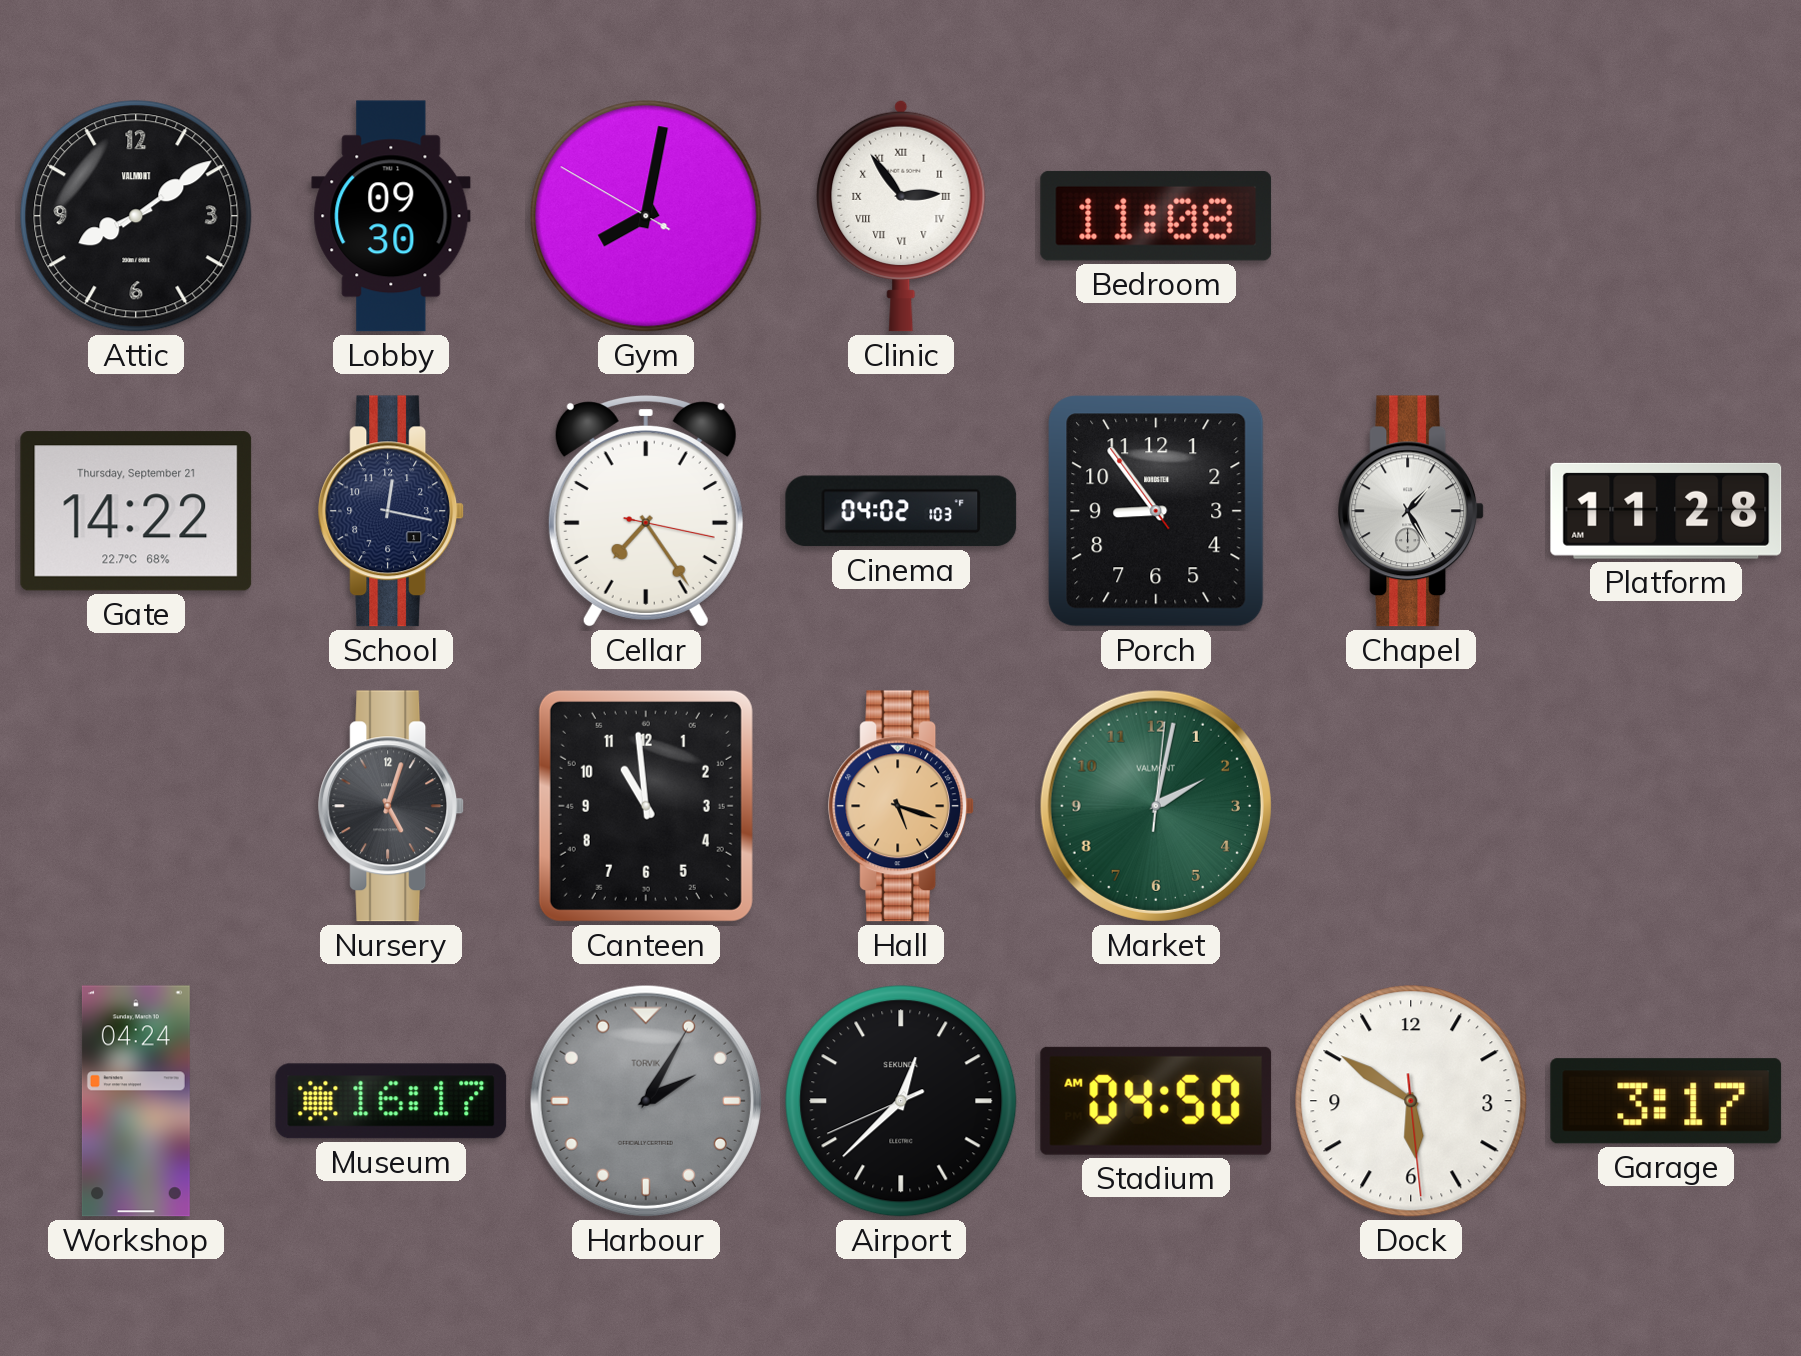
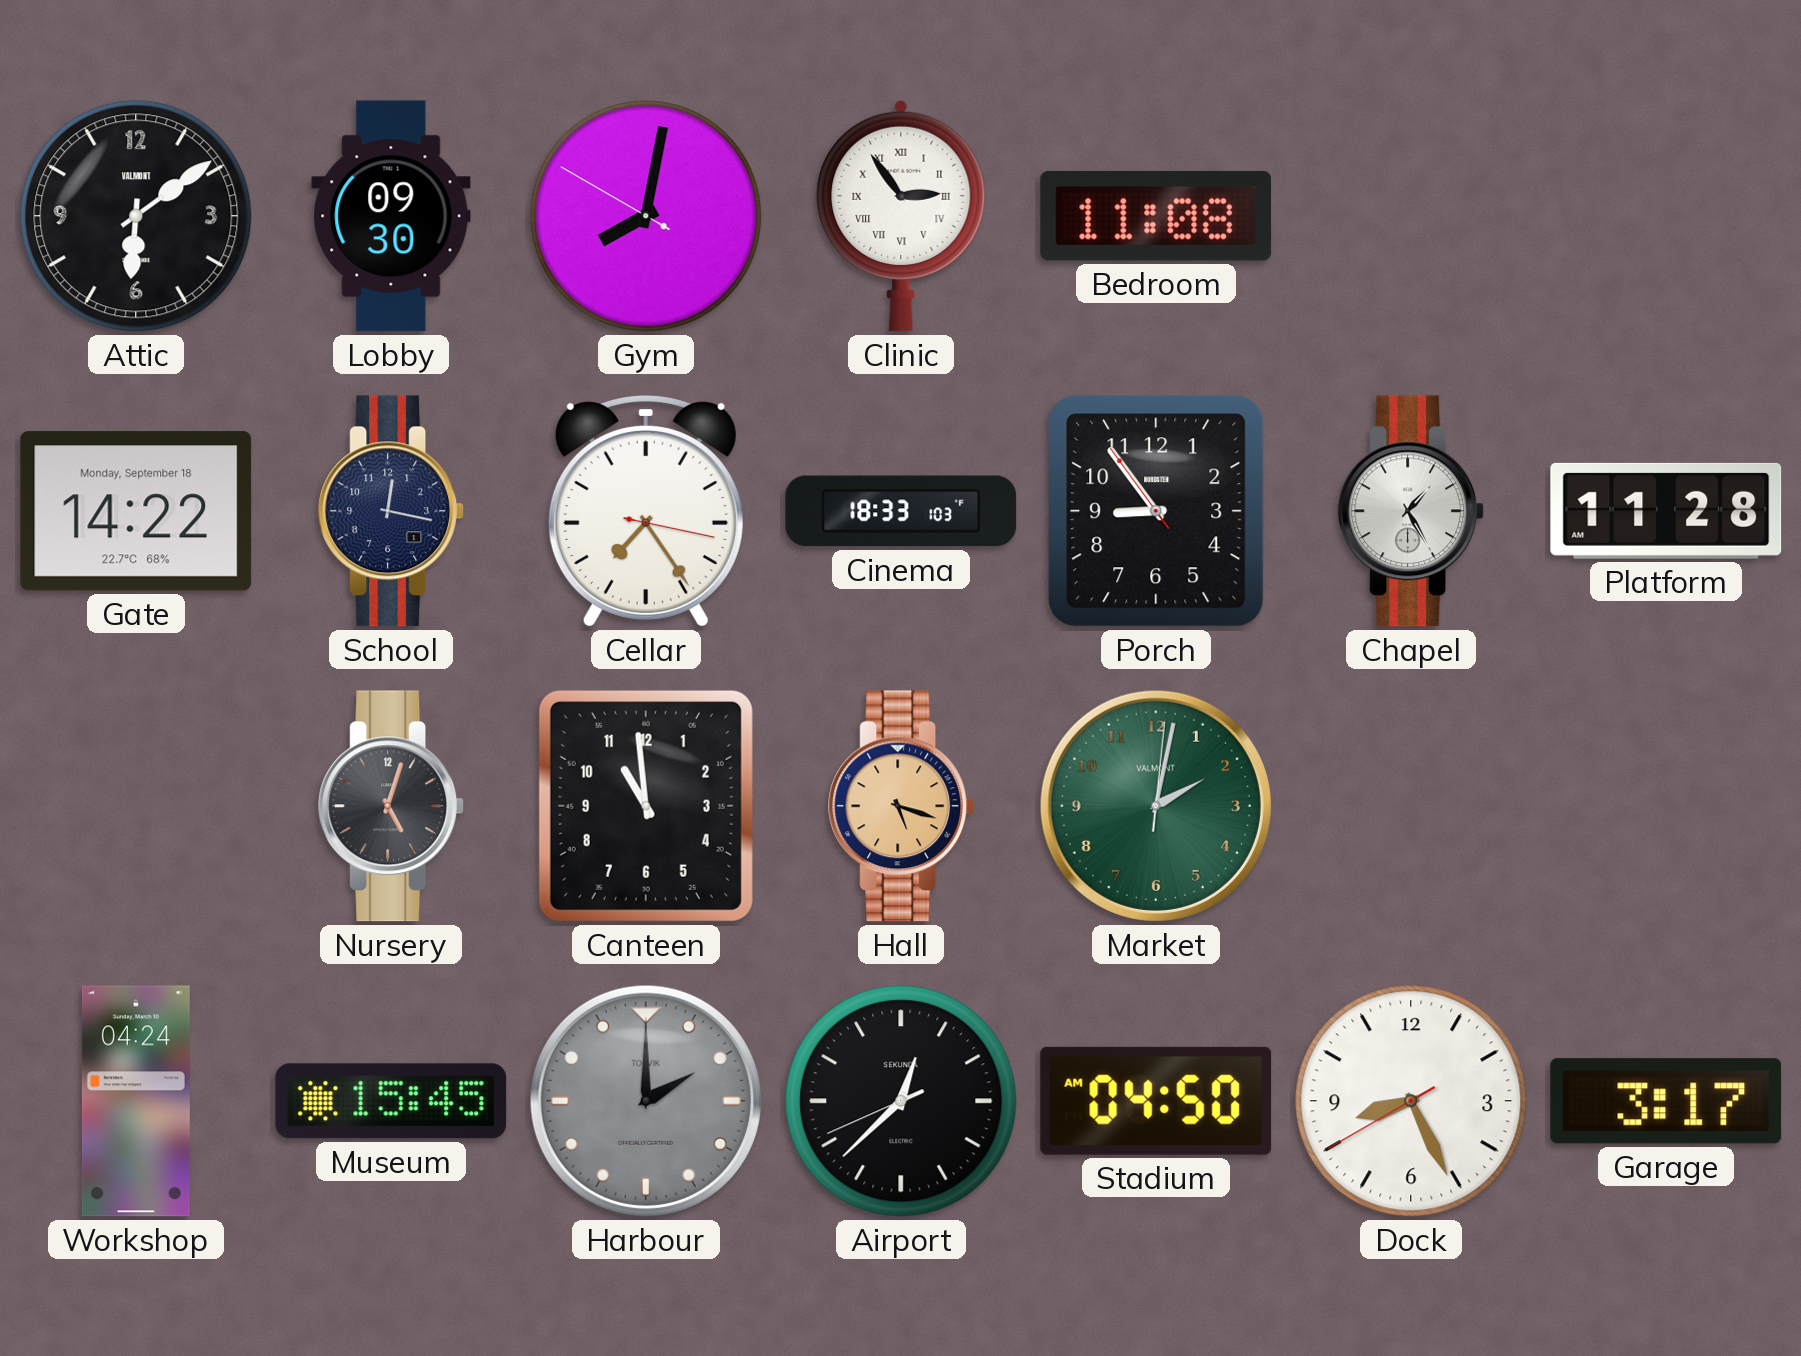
Attic: 8:09 -> 6:09
Gate date: Thursday, September 21 -> Monday, September 18
Cinema: 04:02 -> 18:33
Museum: 16:17 -> 15:45
Harbour: 2:05 -> 2:00
Dock: 5:50 -> 8:25
